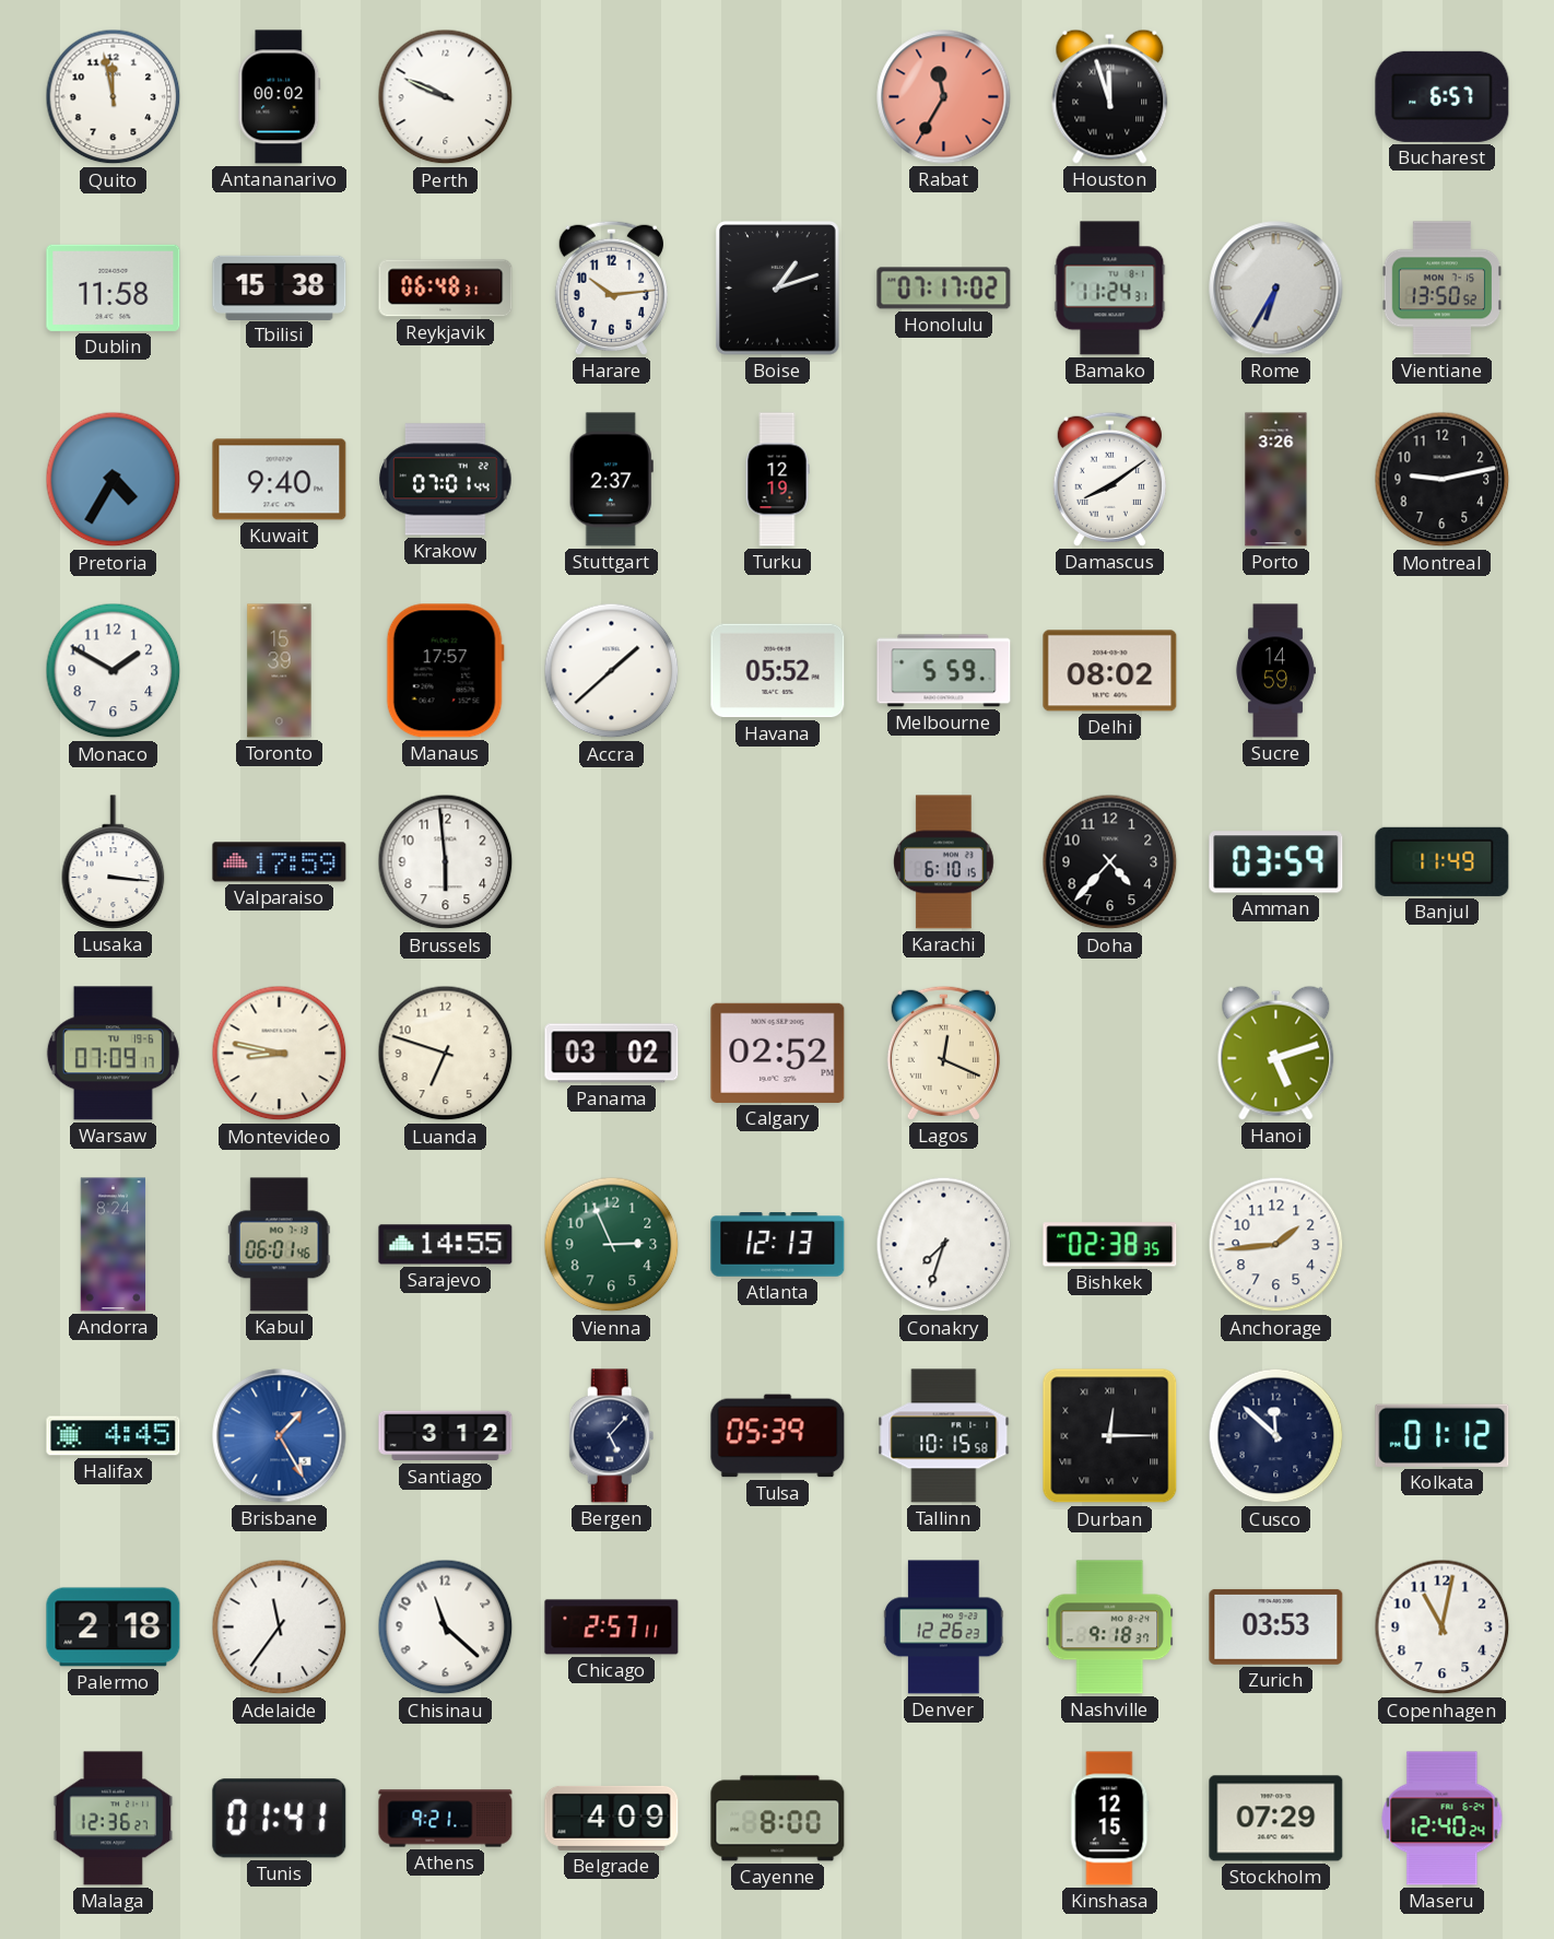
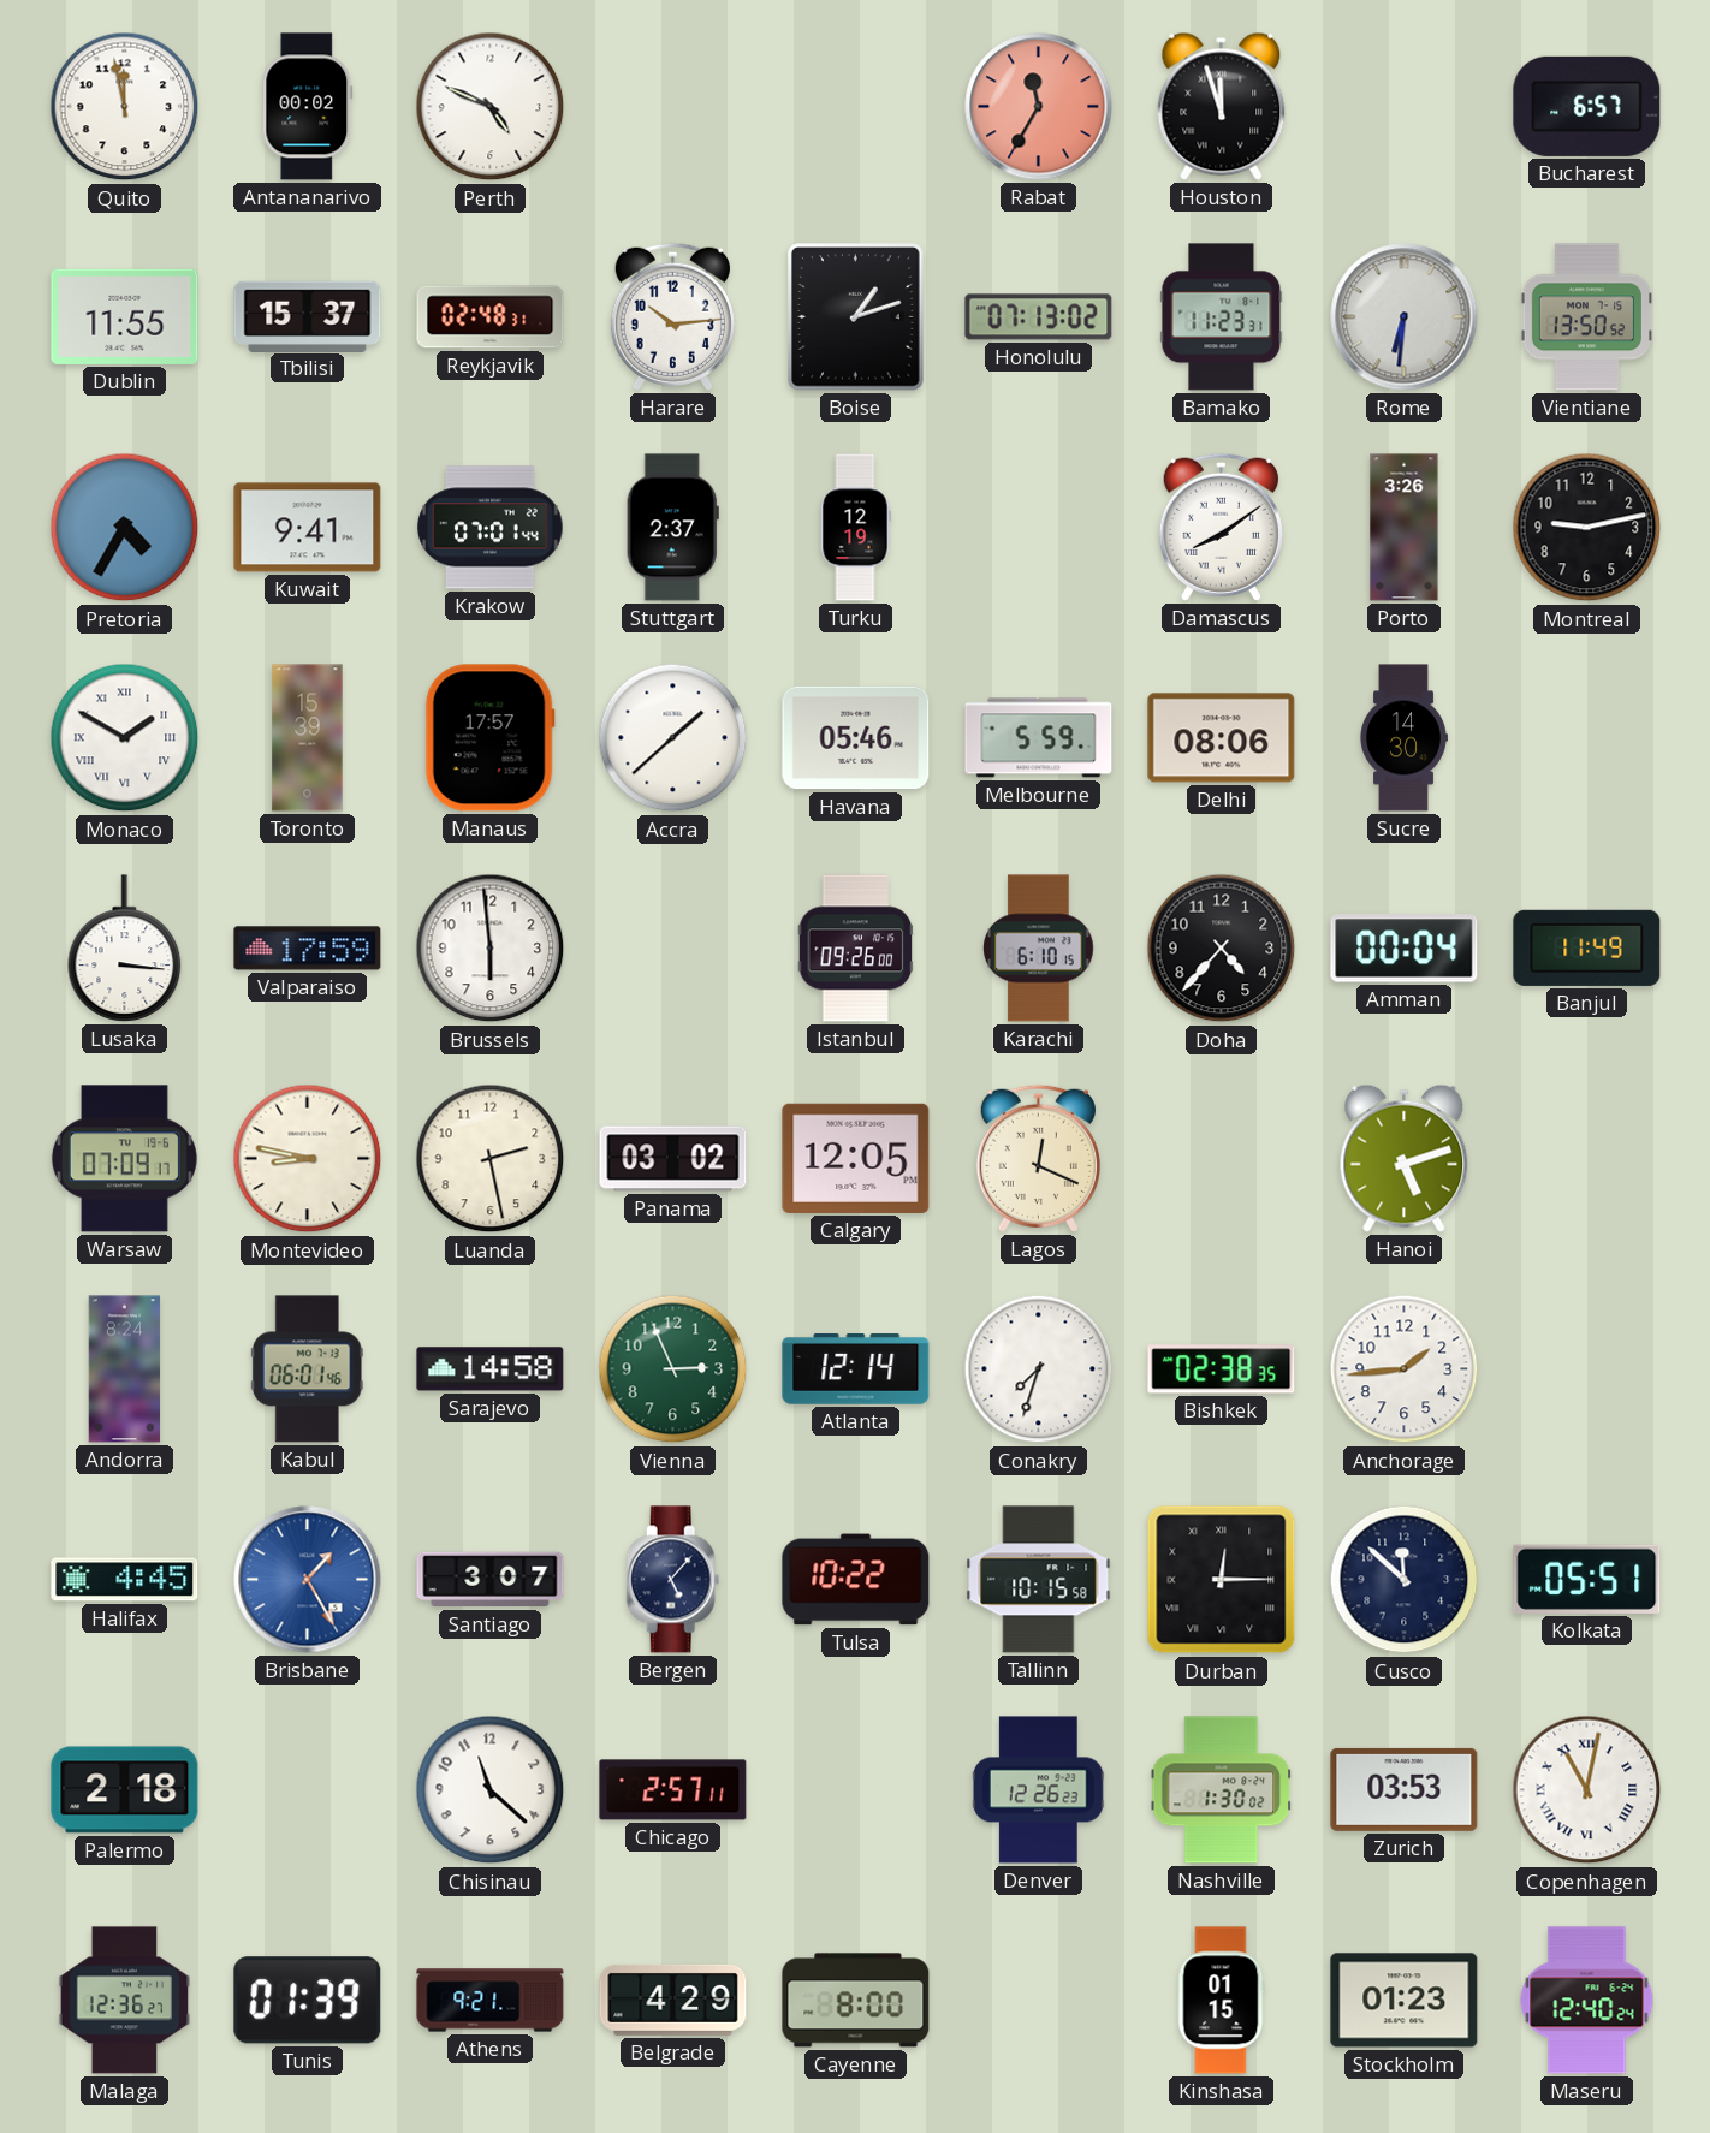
Perth: 9:49 -> 4:49
Dublin: 11:58 -> 11:55
Tbilisi: 15:38 -> 15:37
Reykjavik: 06:48 -> 02:48
Honolulu: 07:17 -> 07:13
Bamako: 11:24 -> 11:23
Rome: 6:35 -> 6:31
Kuwait: 9:40 -> 9:41
Monaco numerals: Arabic -> Roman
Havana: 05:52 -> 05:46
Delhi: 08:02 -> 08:06
Sucre: 14:59 -> 14:30
Istanbul: none -> 09:26
Amman: 03:59 -> 00:04
Luanda: 6:48 -> 2:28
Calgary: 02:52 -> 12:05
Sarajevo: 14:55 -> 14:58
Atlanta: 12:13 -> 12:14
Santiago: 3:12 -> 3:07
Tulsa: 05:39 -> 10:22
Kolkata: 01:12 -> 05:51
Adelaide: 11:36 -> none
Nashville: 9:18 -> 1:30
Copenhagen numerals: Arabic -> Roman
Tunis: 01:41 -> 01:39
Belgrade: 4:09 -> 4:29
Kinshasa: 12:15 -> 01:15
Stockholm: 07:29 -> 01:23
